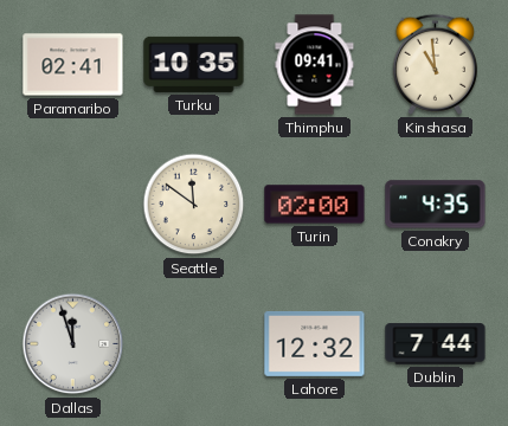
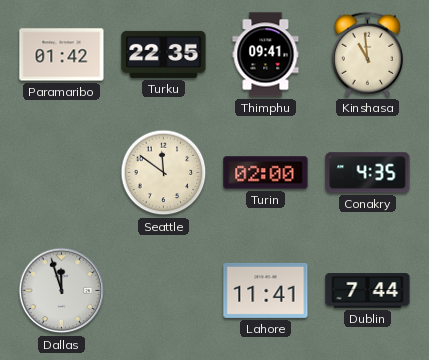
Paramaribo: 02:41 -> 01:42
Turku: 10:35 -> 22:35
Lahore: 12:32 -> 11:41
